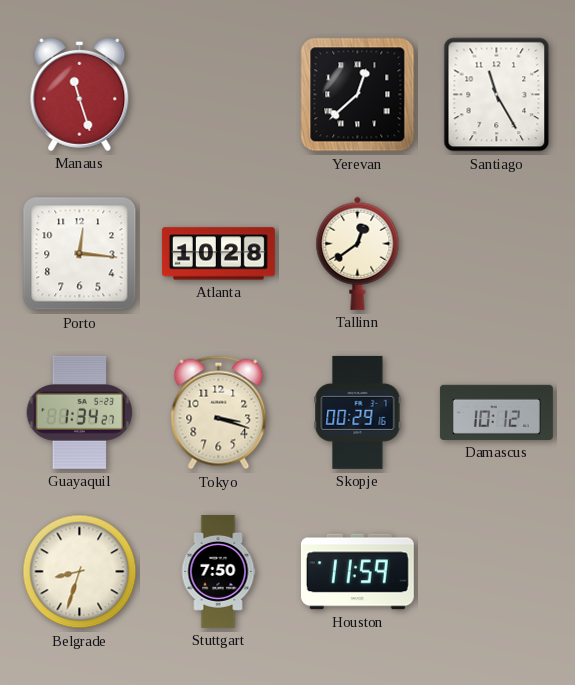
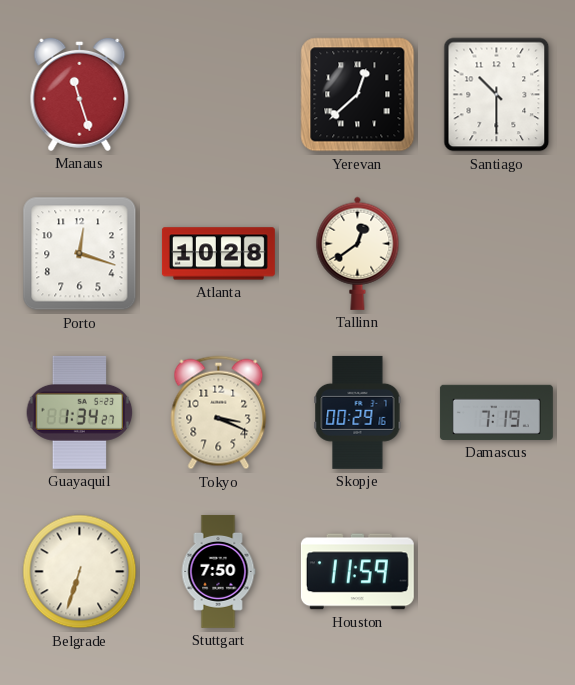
Santiago: 11:25 -> 10:30
Porto: 12:16 -> 12:18
Tokyo: 3:18 -> 3:19
Damascus: 10:12 -> 7:19
Belgrade: 8:33 -> 6:33
